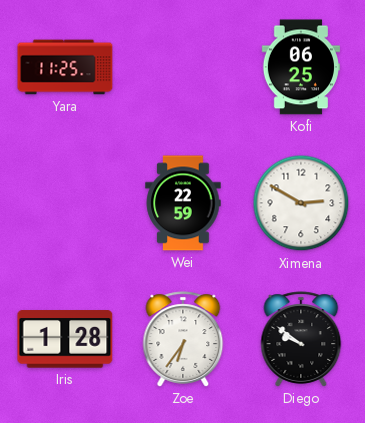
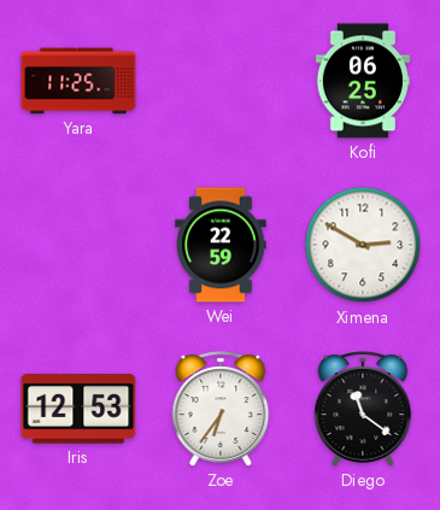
Iris: 1:28 -> 12:53
Diego: 9:51 -> 11:21
